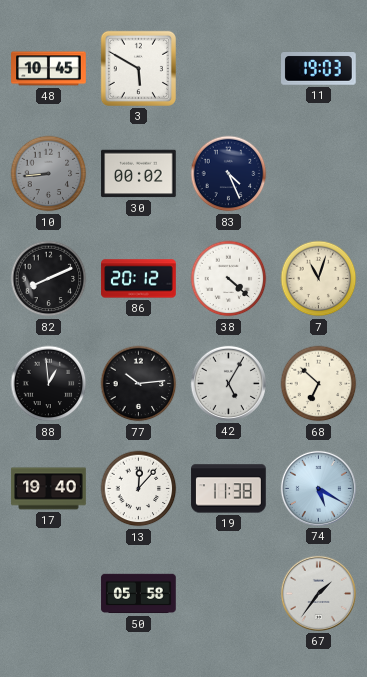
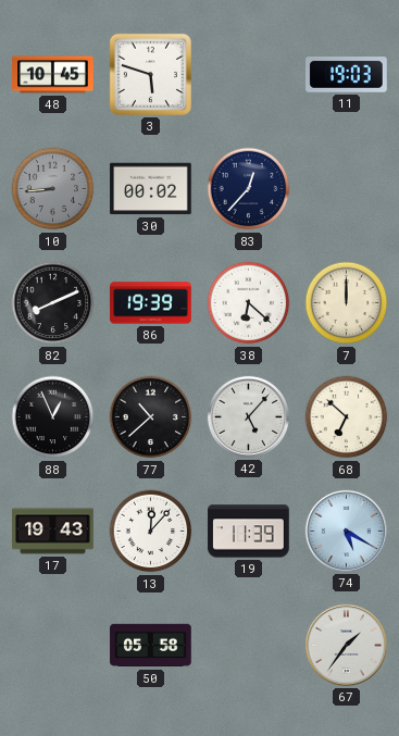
3: 5:50 -> 5:48
83: 4:26 -> 12:37
86: 20:12 -> 19:39
38: 4:22 -> 6:22
7: 11:03 -> 12:00
88: 12:59 -> 12:56
77: 10:14 -> 10:38
42: 5:05 -> 5:07
17: 19:40 -> 19:43
19: 11:38 -> 11:39
